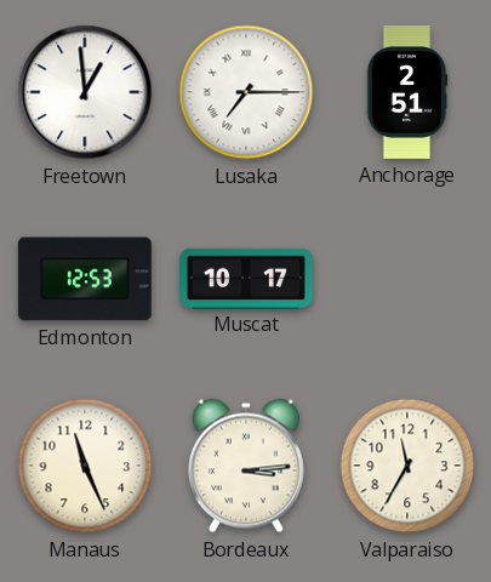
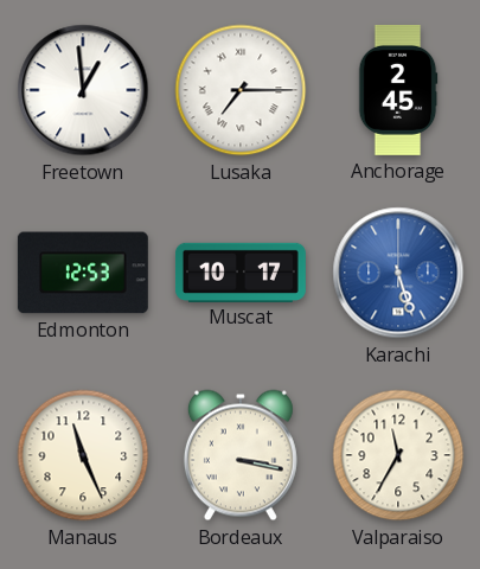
Anchorage: 2:51 -> 2:45
Karachi: none -> 5:27
Bordeaux: 3:14 -> 3:17
